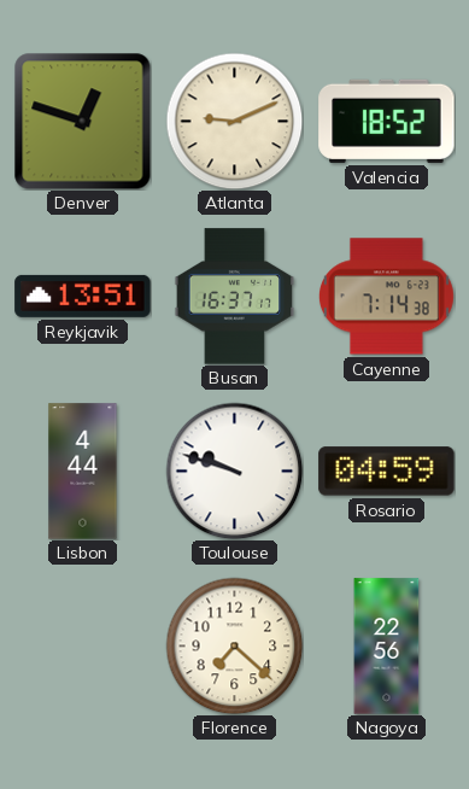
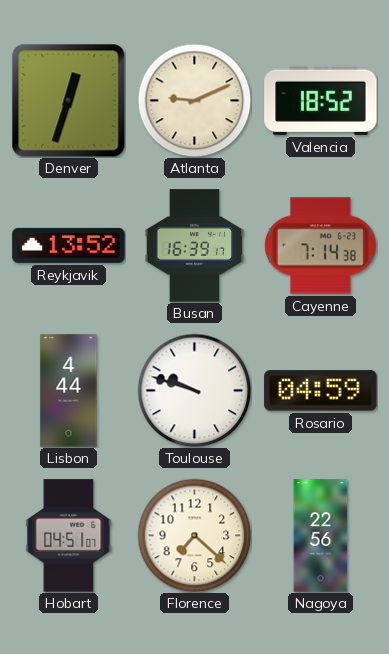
Denver: 12:48 -> 12:33
Reykjavik: 13:51 -> 13:52
Busan: 16:37 -> 16:39
Hobart: none -> 04:51
